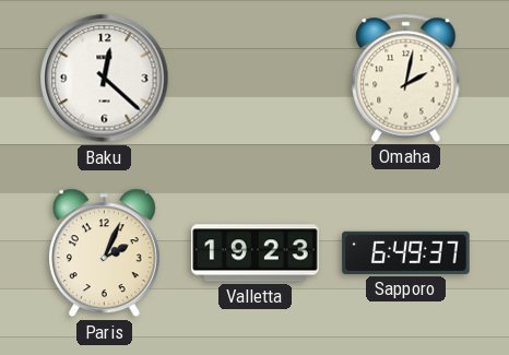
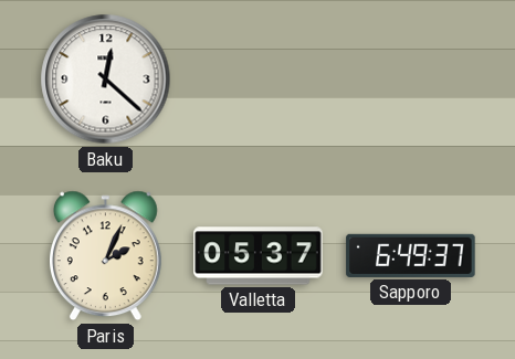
Omaha: 2:02 -> none
Valletta: 19:23 -> 05:37
